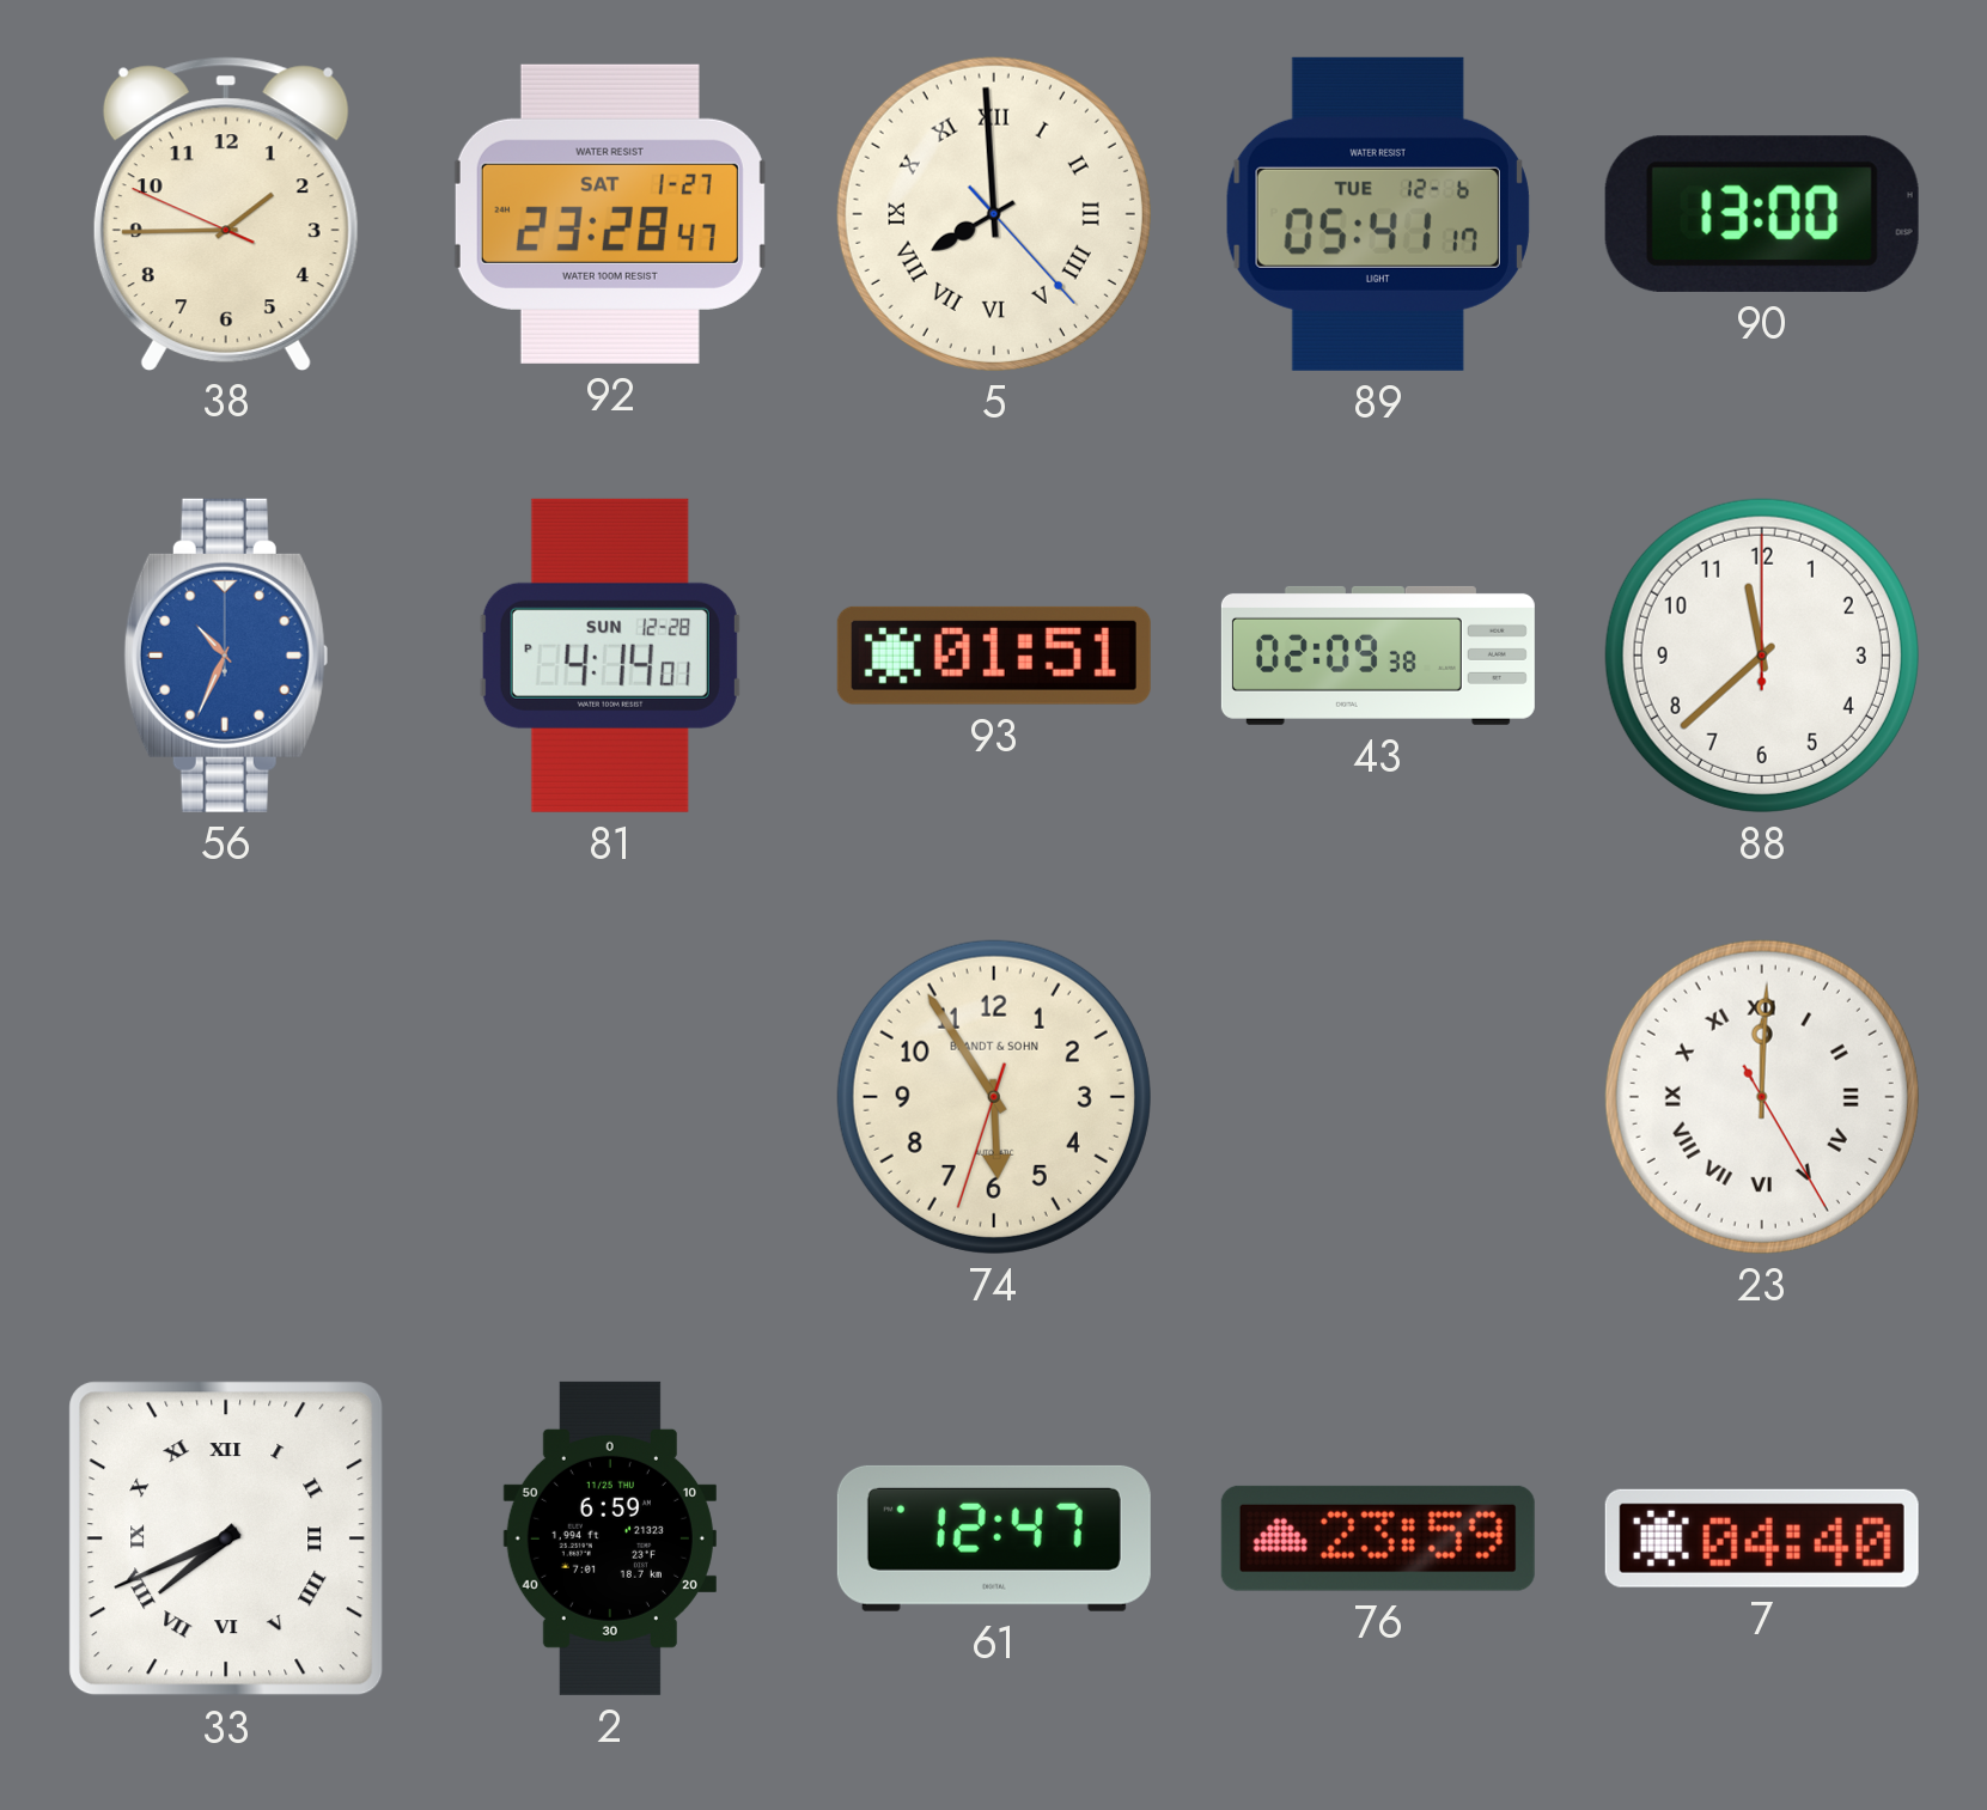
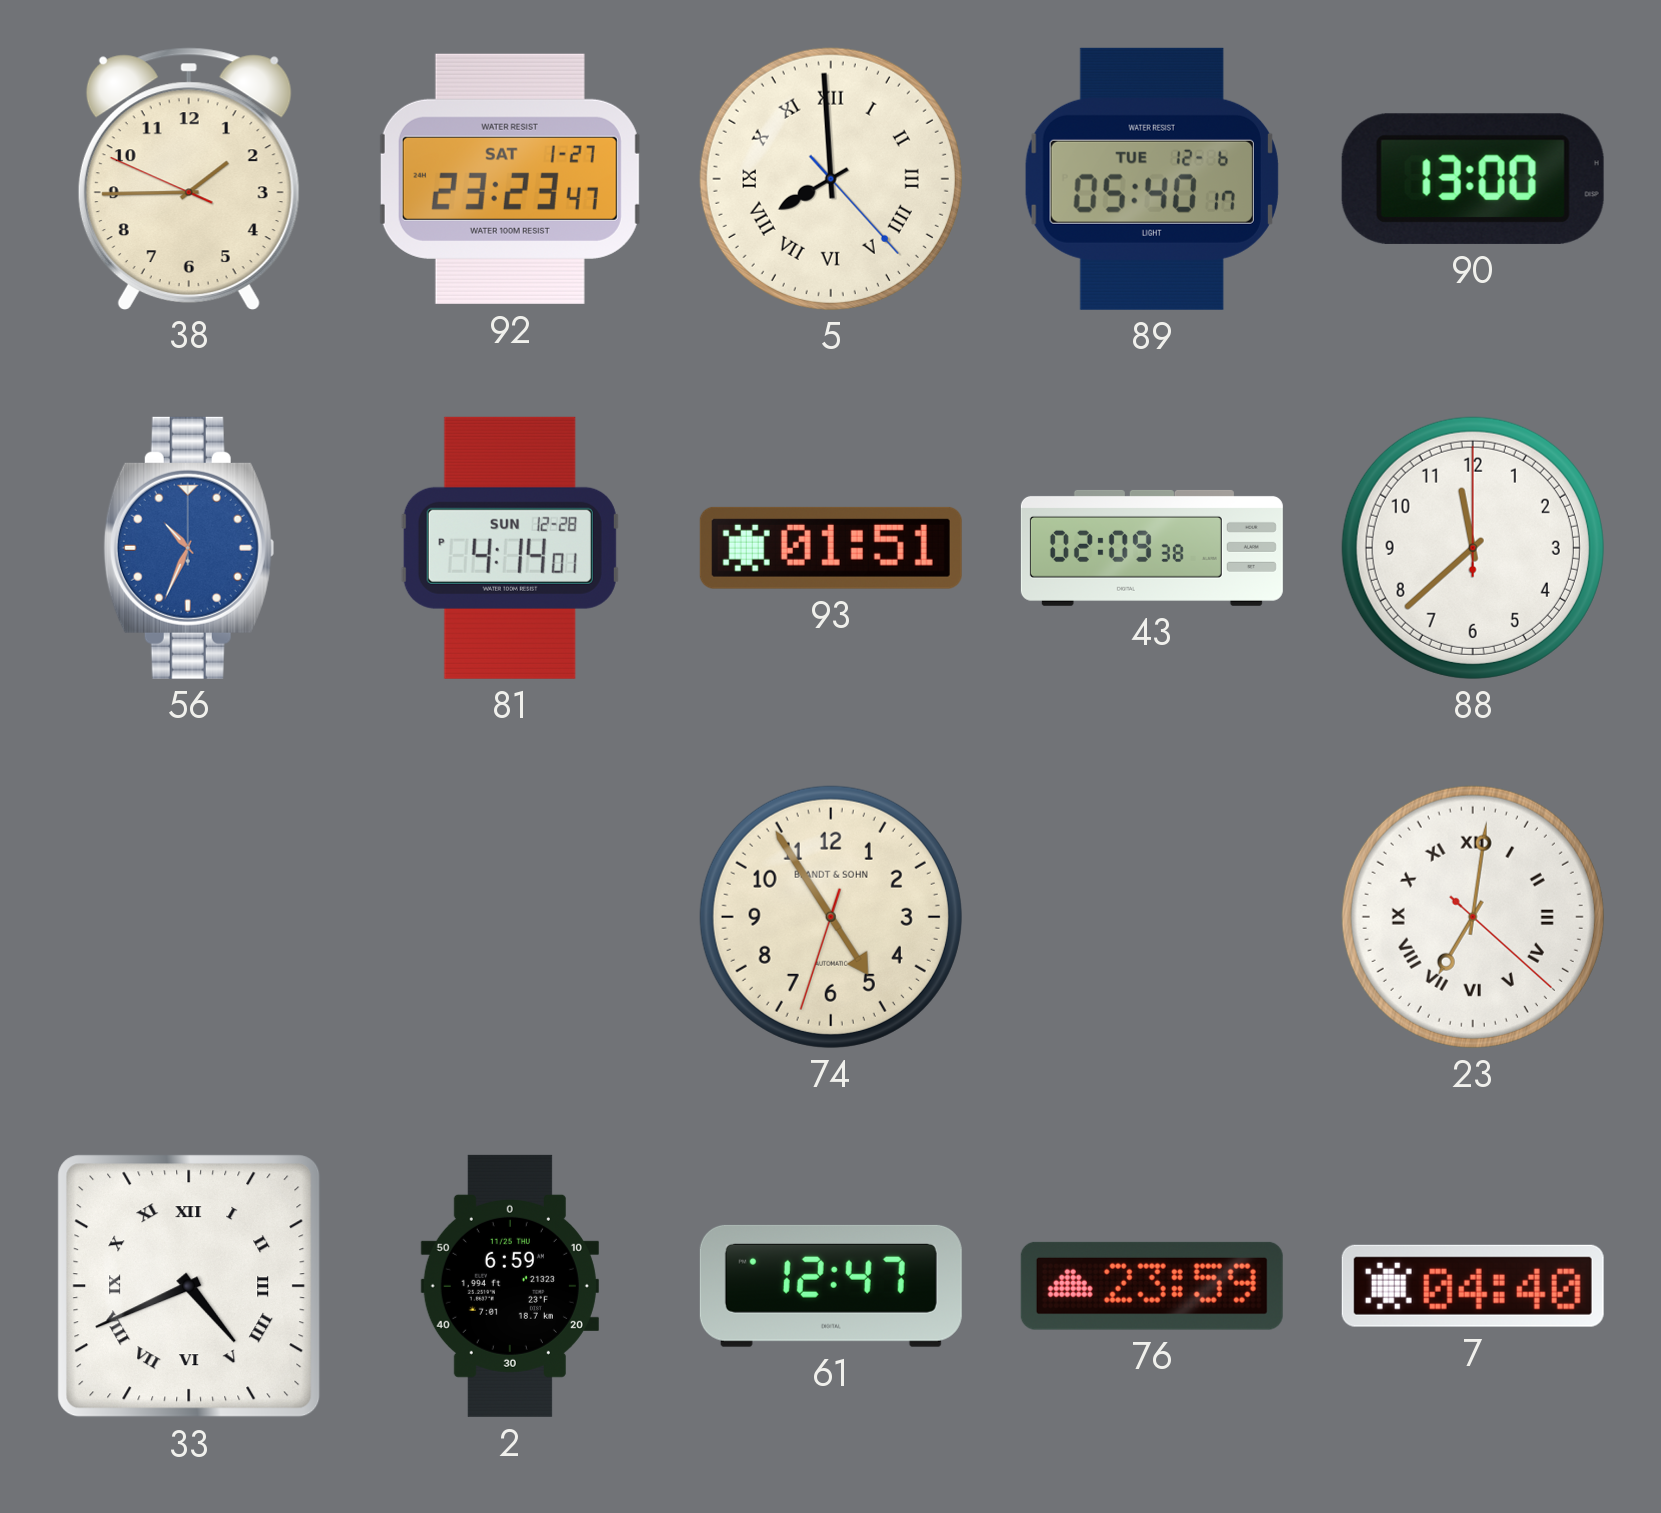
92: 23:28 -> 23:23
89: 05:41 -> 05:40
74: 5:54 -> 4:54
23: 12:00 -> 7:01
33: 7:41 -> 4:41
